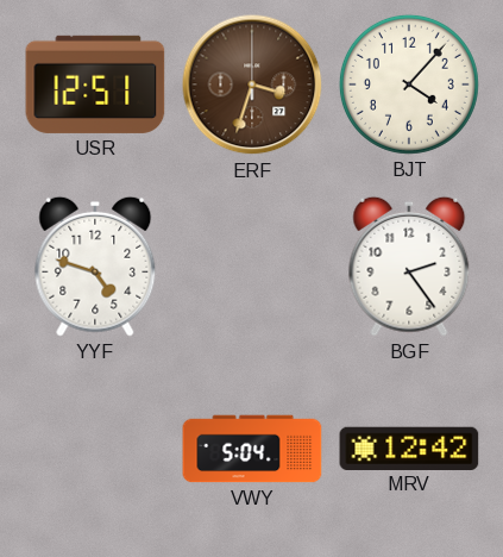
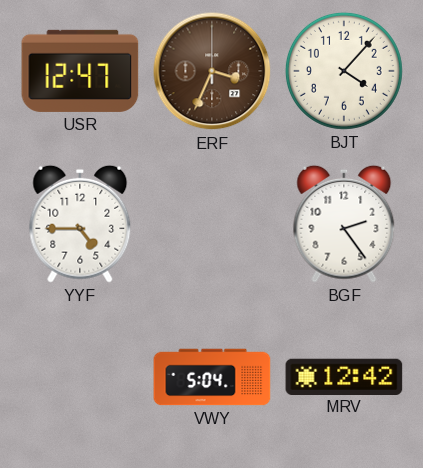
USR: 12:51 -> 12:47
ERF: 3:33 -> 3:34
YYF: 4:48 -> 4:45
